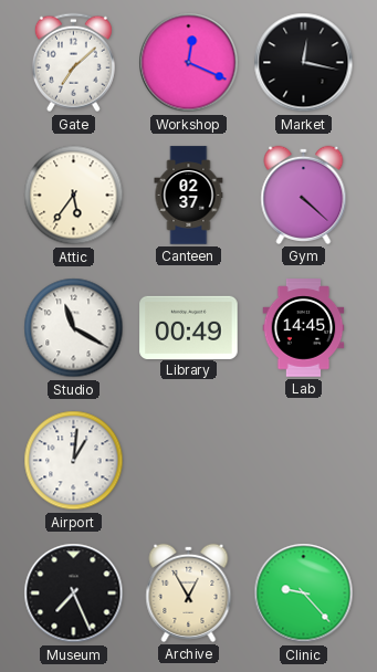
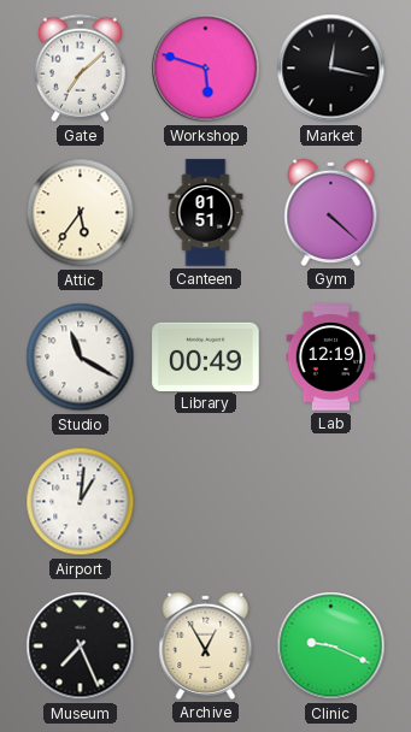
Workshop: 12:19 -> 5:48
Canteen: 02:37 -> 01:51
Lab: 14:45 -> 12:19
Clinic: 9:23 -> 9:19
